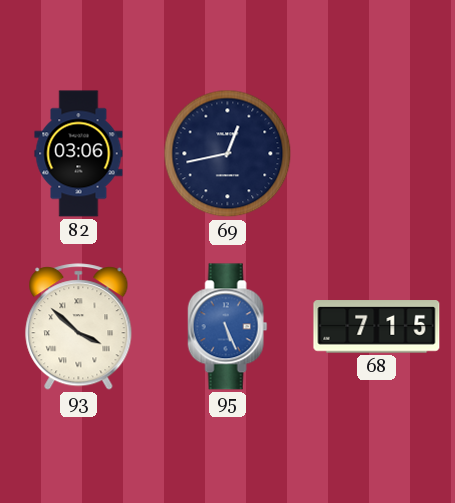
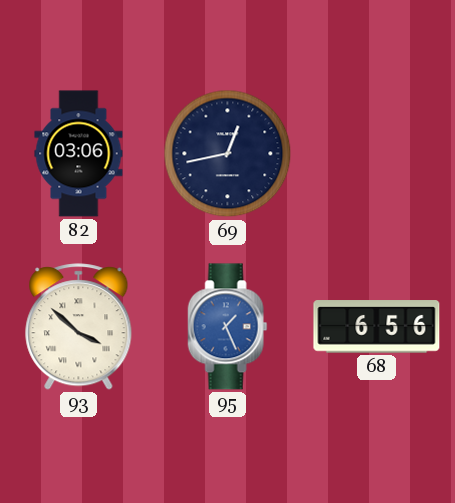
95: 5:26 -> 1:26
68: 7:15 -> 6:56
